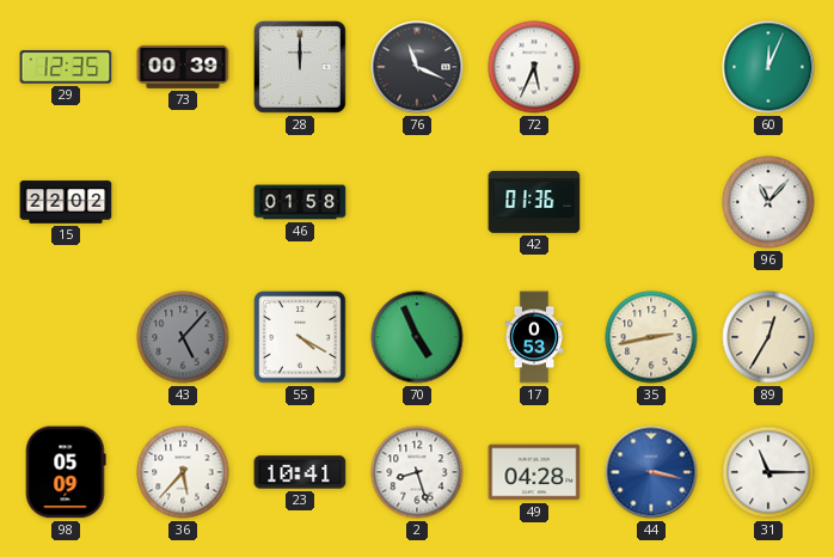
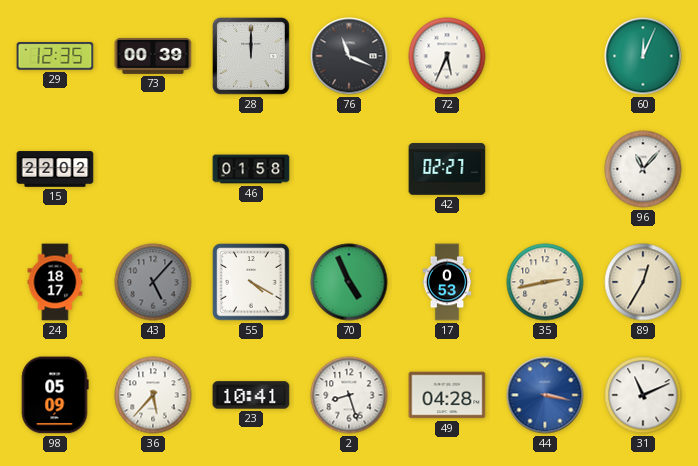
42: 01:36 -> 02:27
24: none -> 18:17
31: 11:15 -> 11:11
